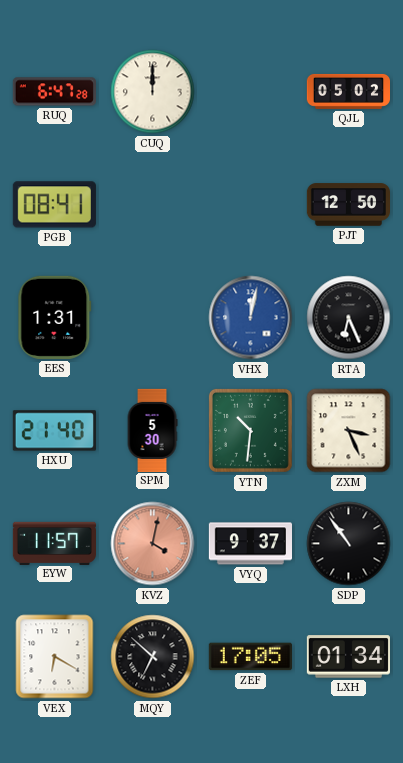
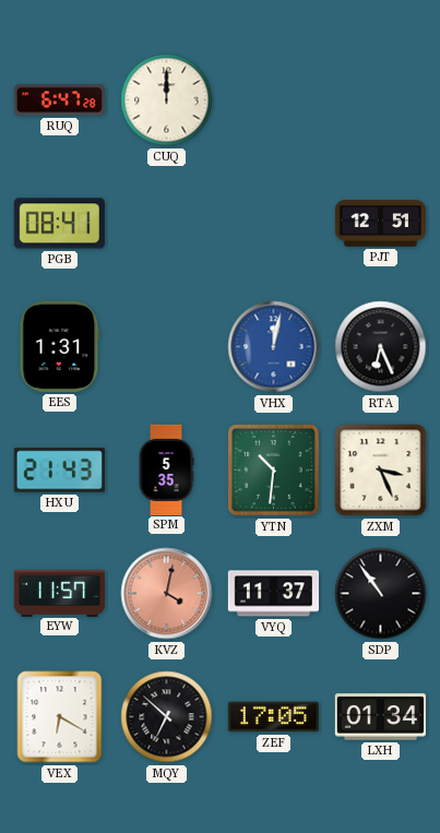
QJL: 05:02 -> none
PJT: 12:50 -> 12:51
HXU: 21:40 -> 21:43
SPM: 5:30 -> 5:35
VYQ: 9:37 -> 11:37
